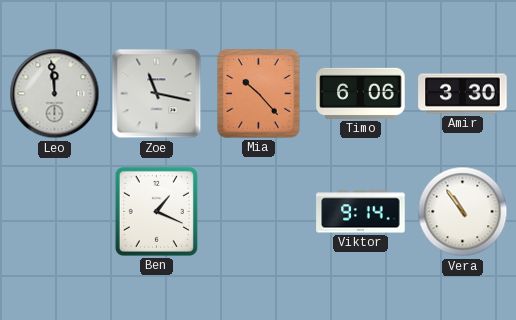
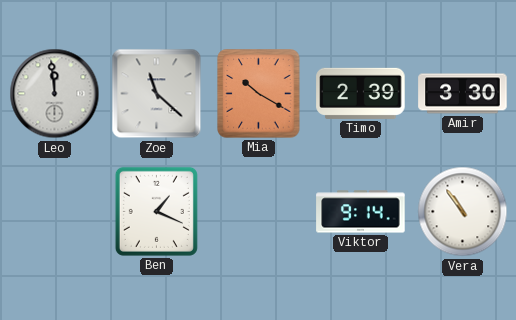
Zoe: 11:17 -> 11:22
Mia: 10:23 -> 10:20
Timo: 6:06 -> 2:39
